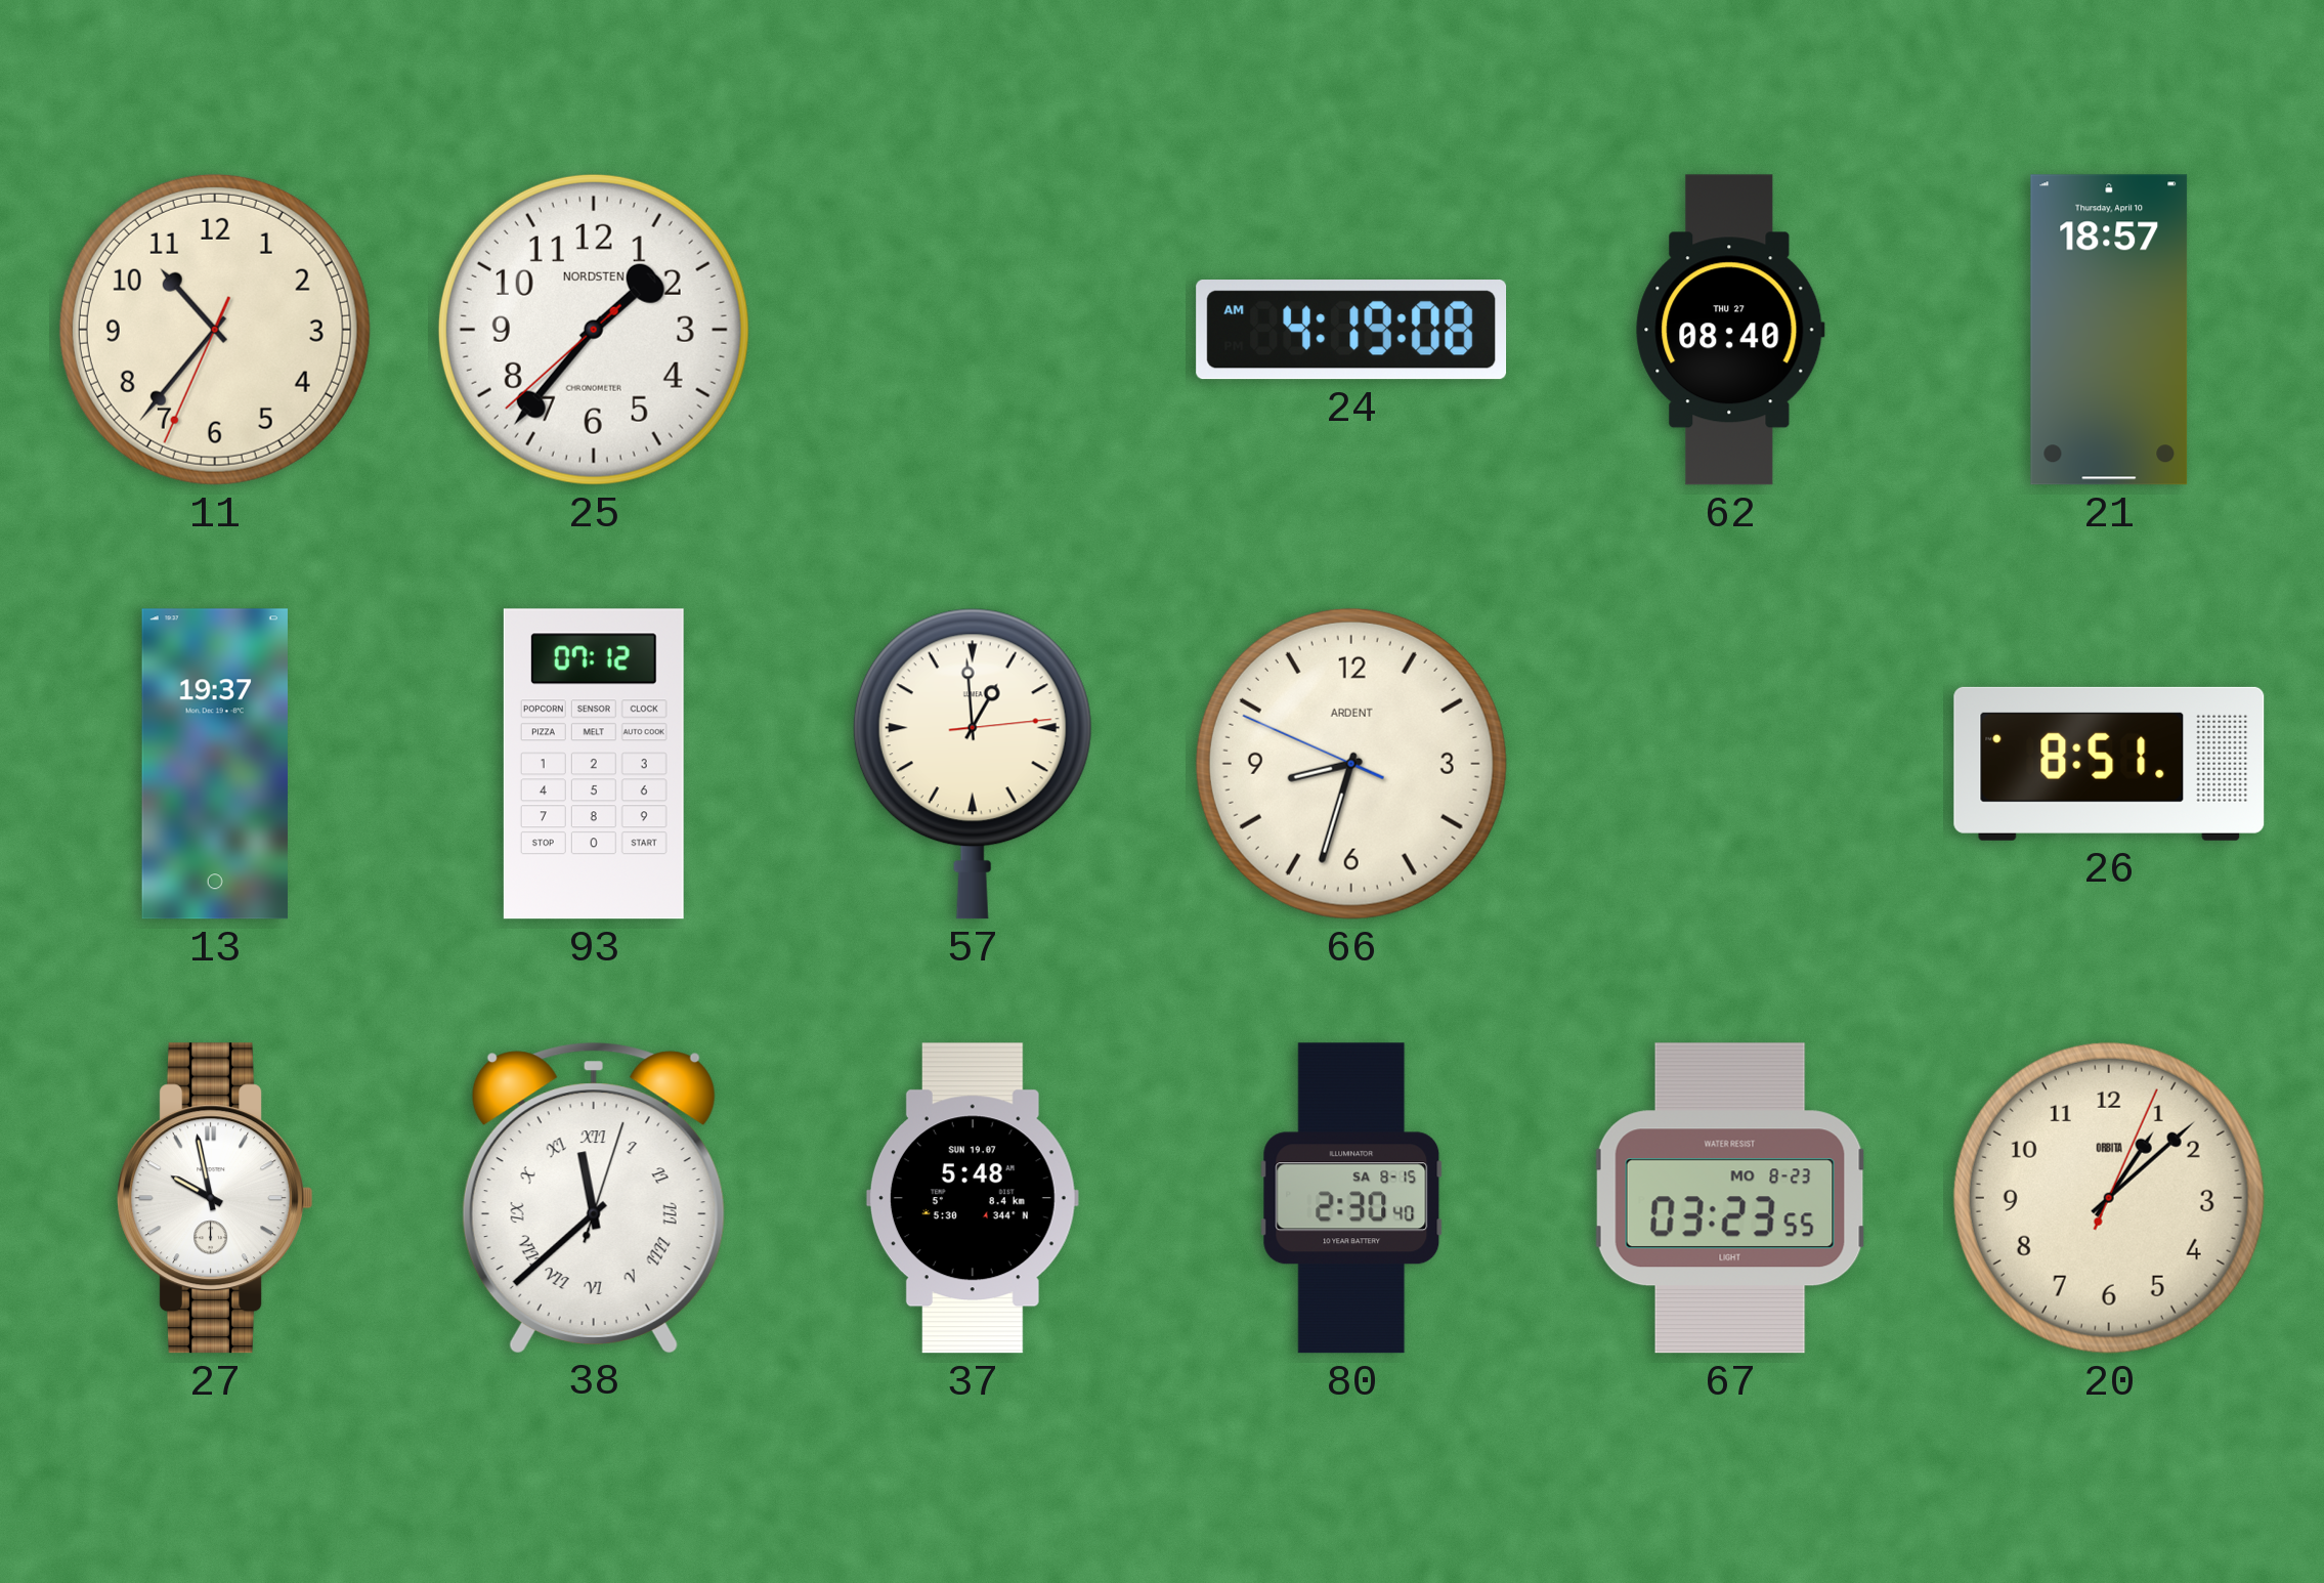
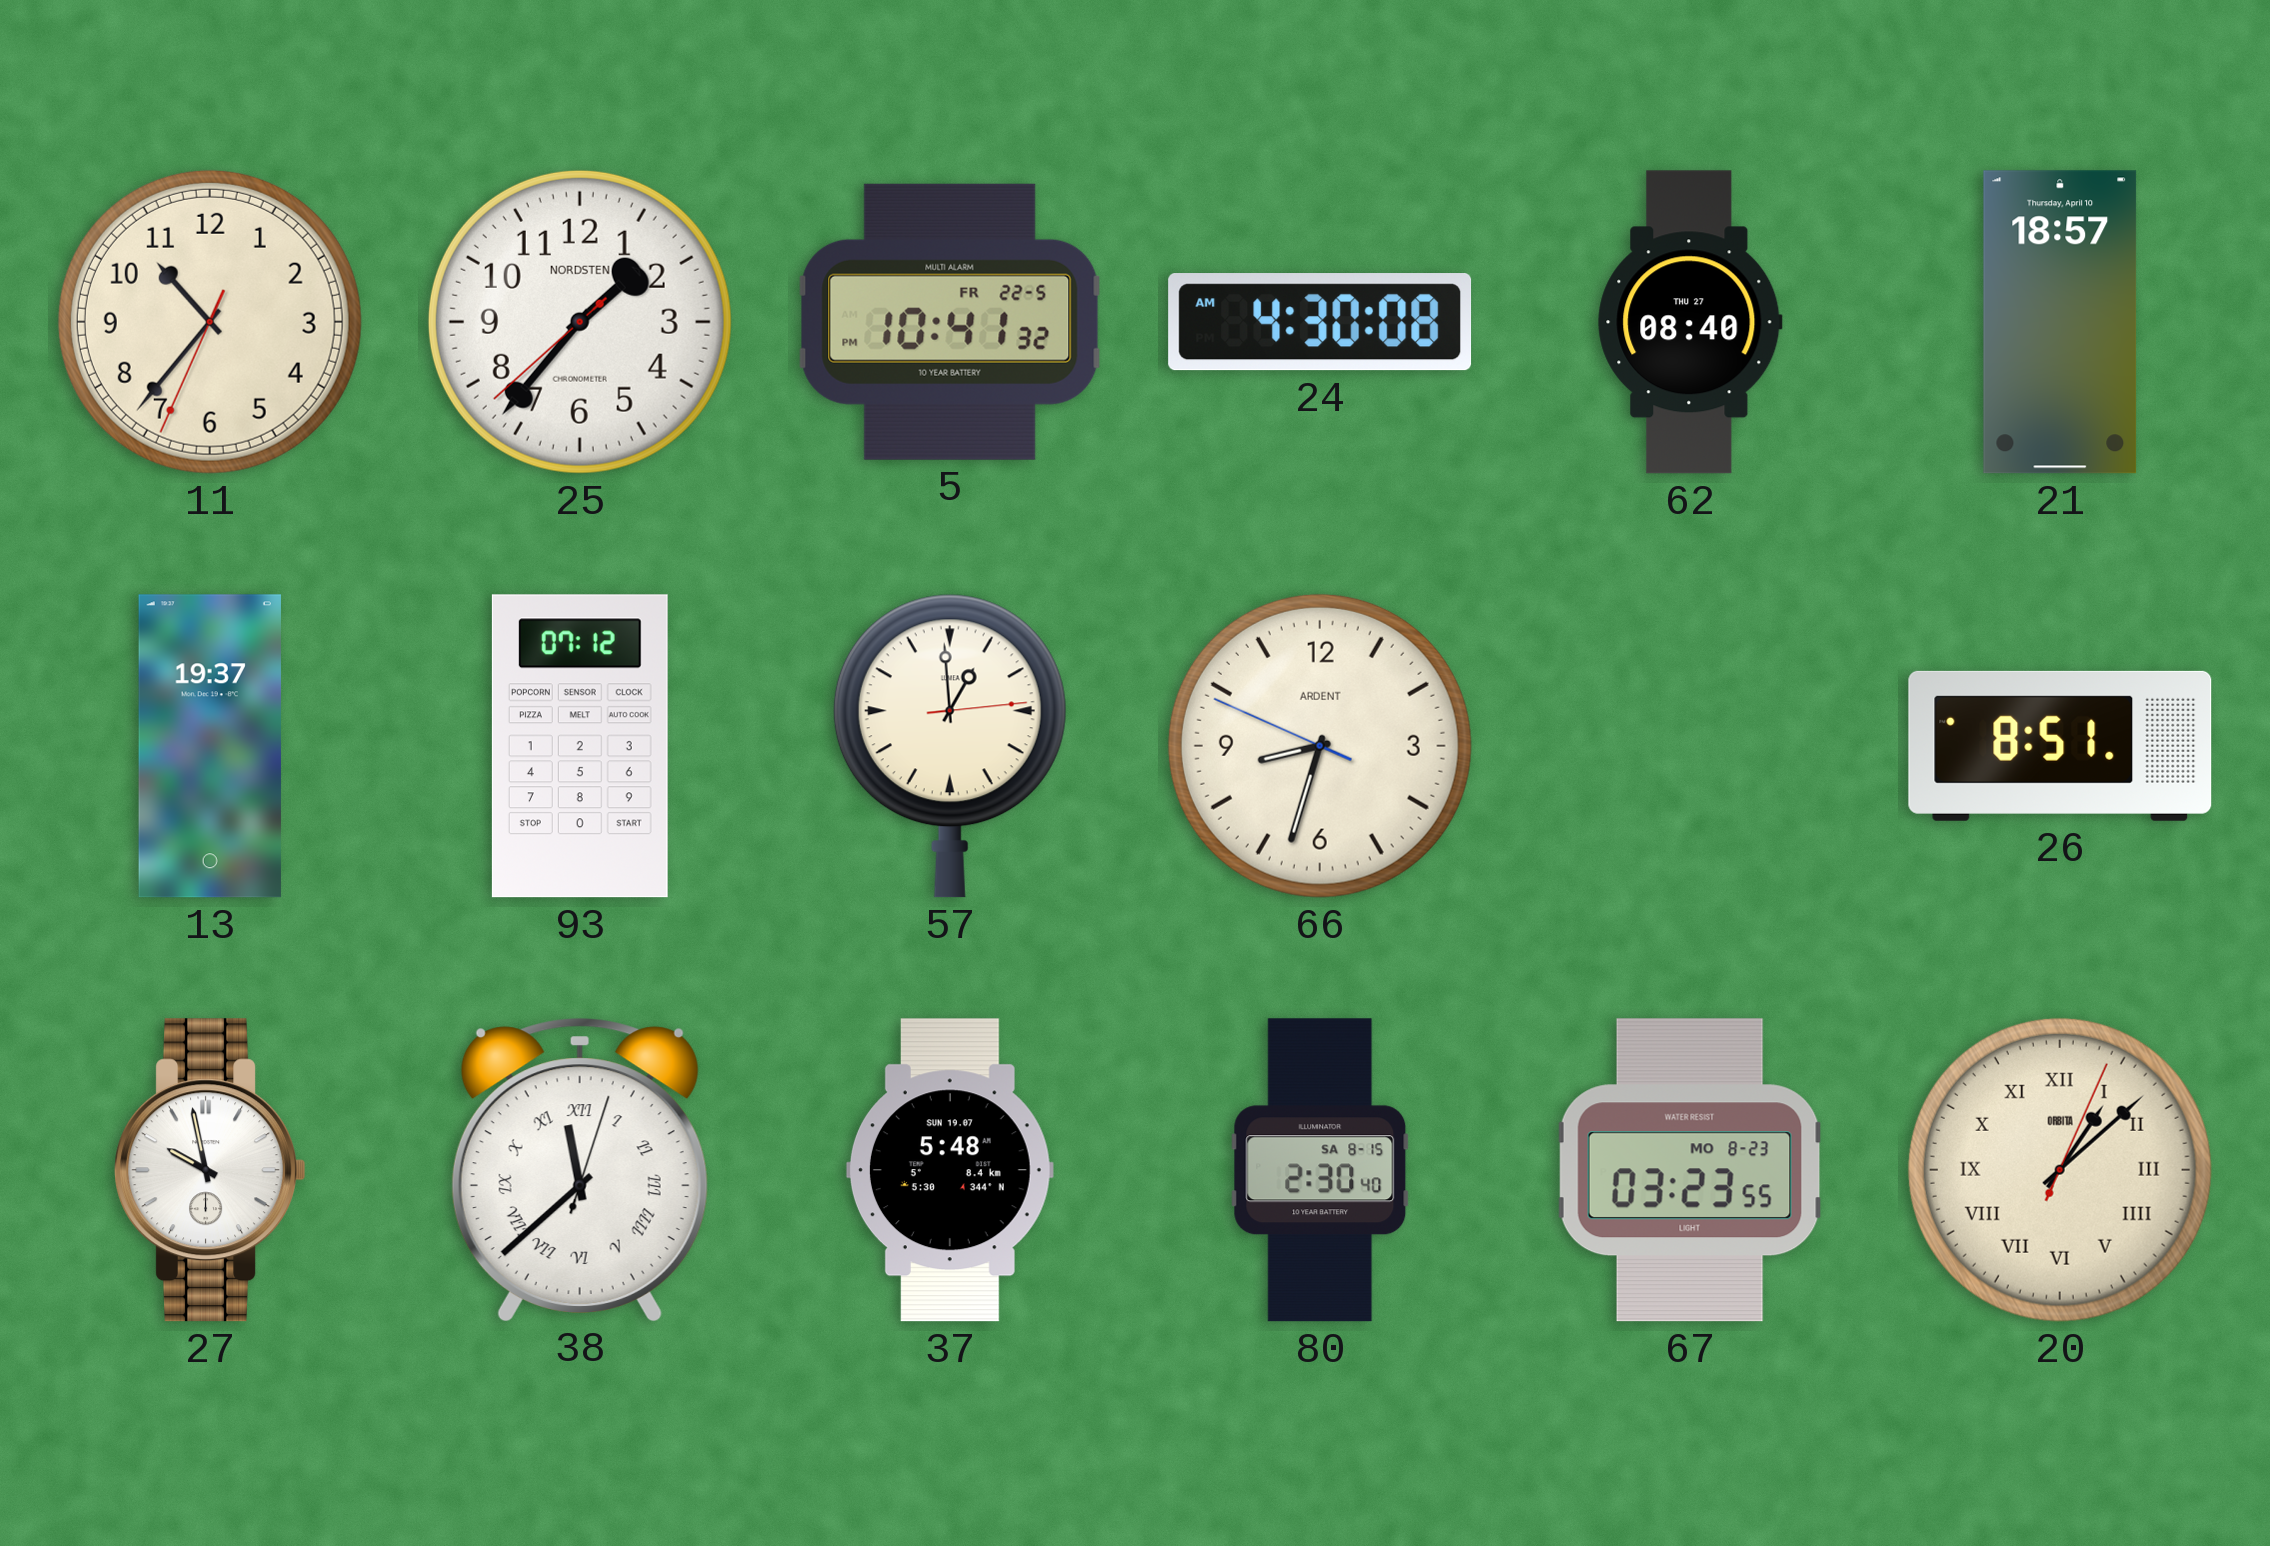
5: none -> 10:41
24: 4:19 -> 4:30
20 numerals: Arabic -> Roman
